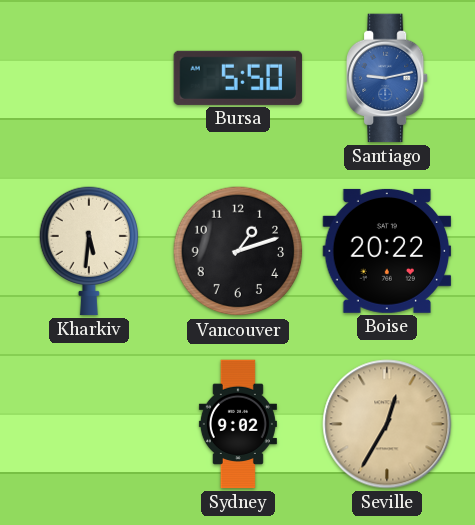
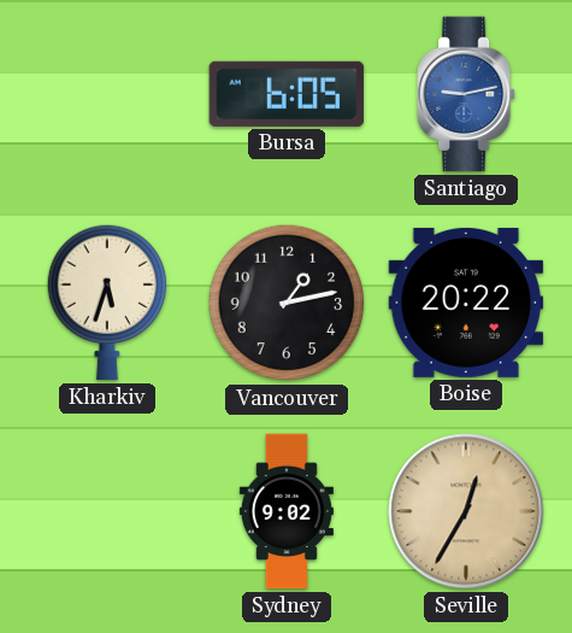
Bursa: 5:50 -> 6:05
Kharkiv: 5:31 -> 5:33
Vancouver: 1:12 -> 1:13
